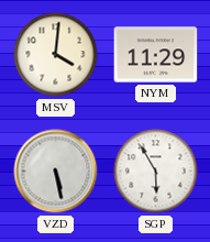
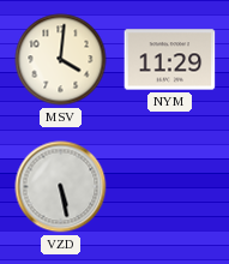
SGP: 5:55 -> none
